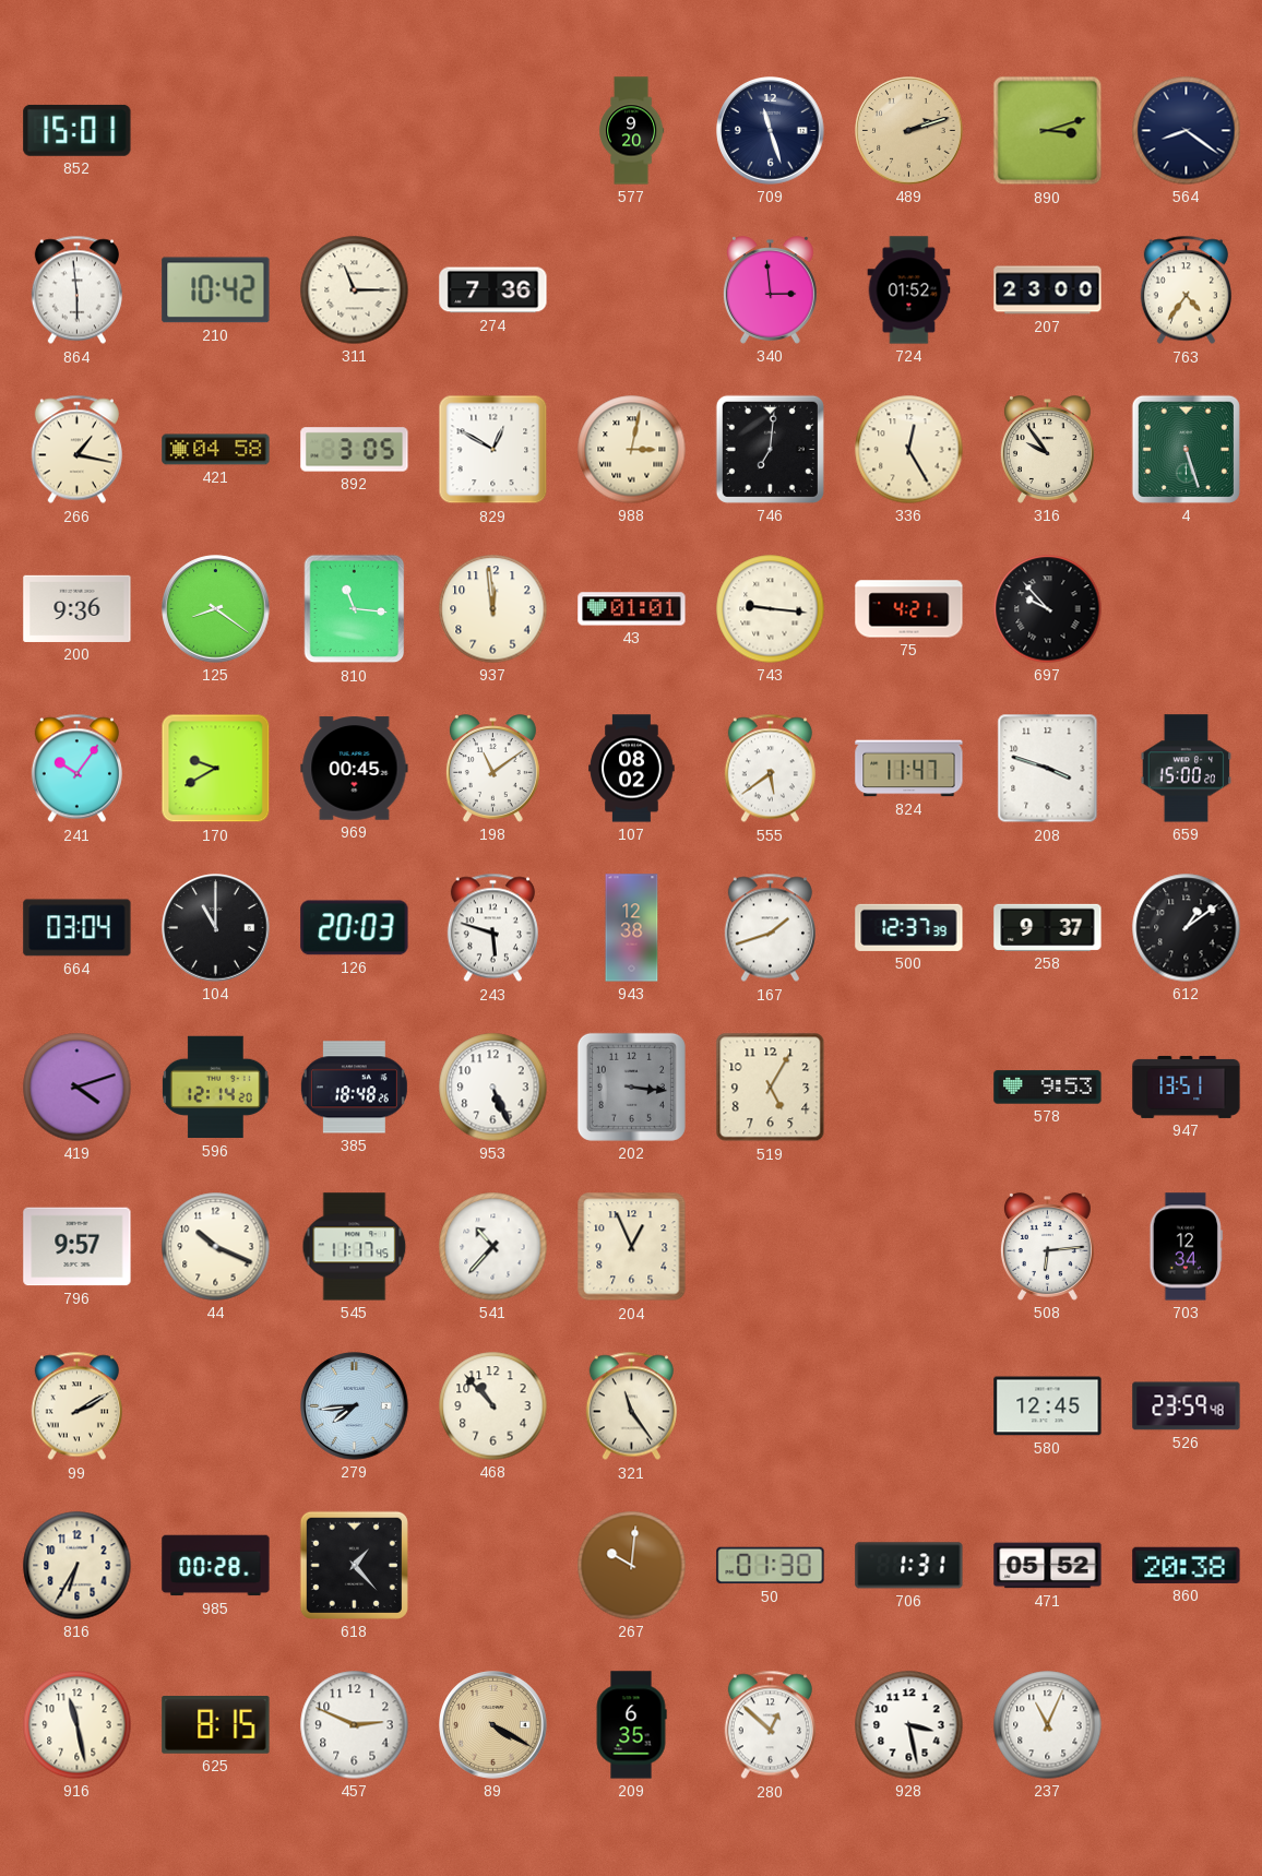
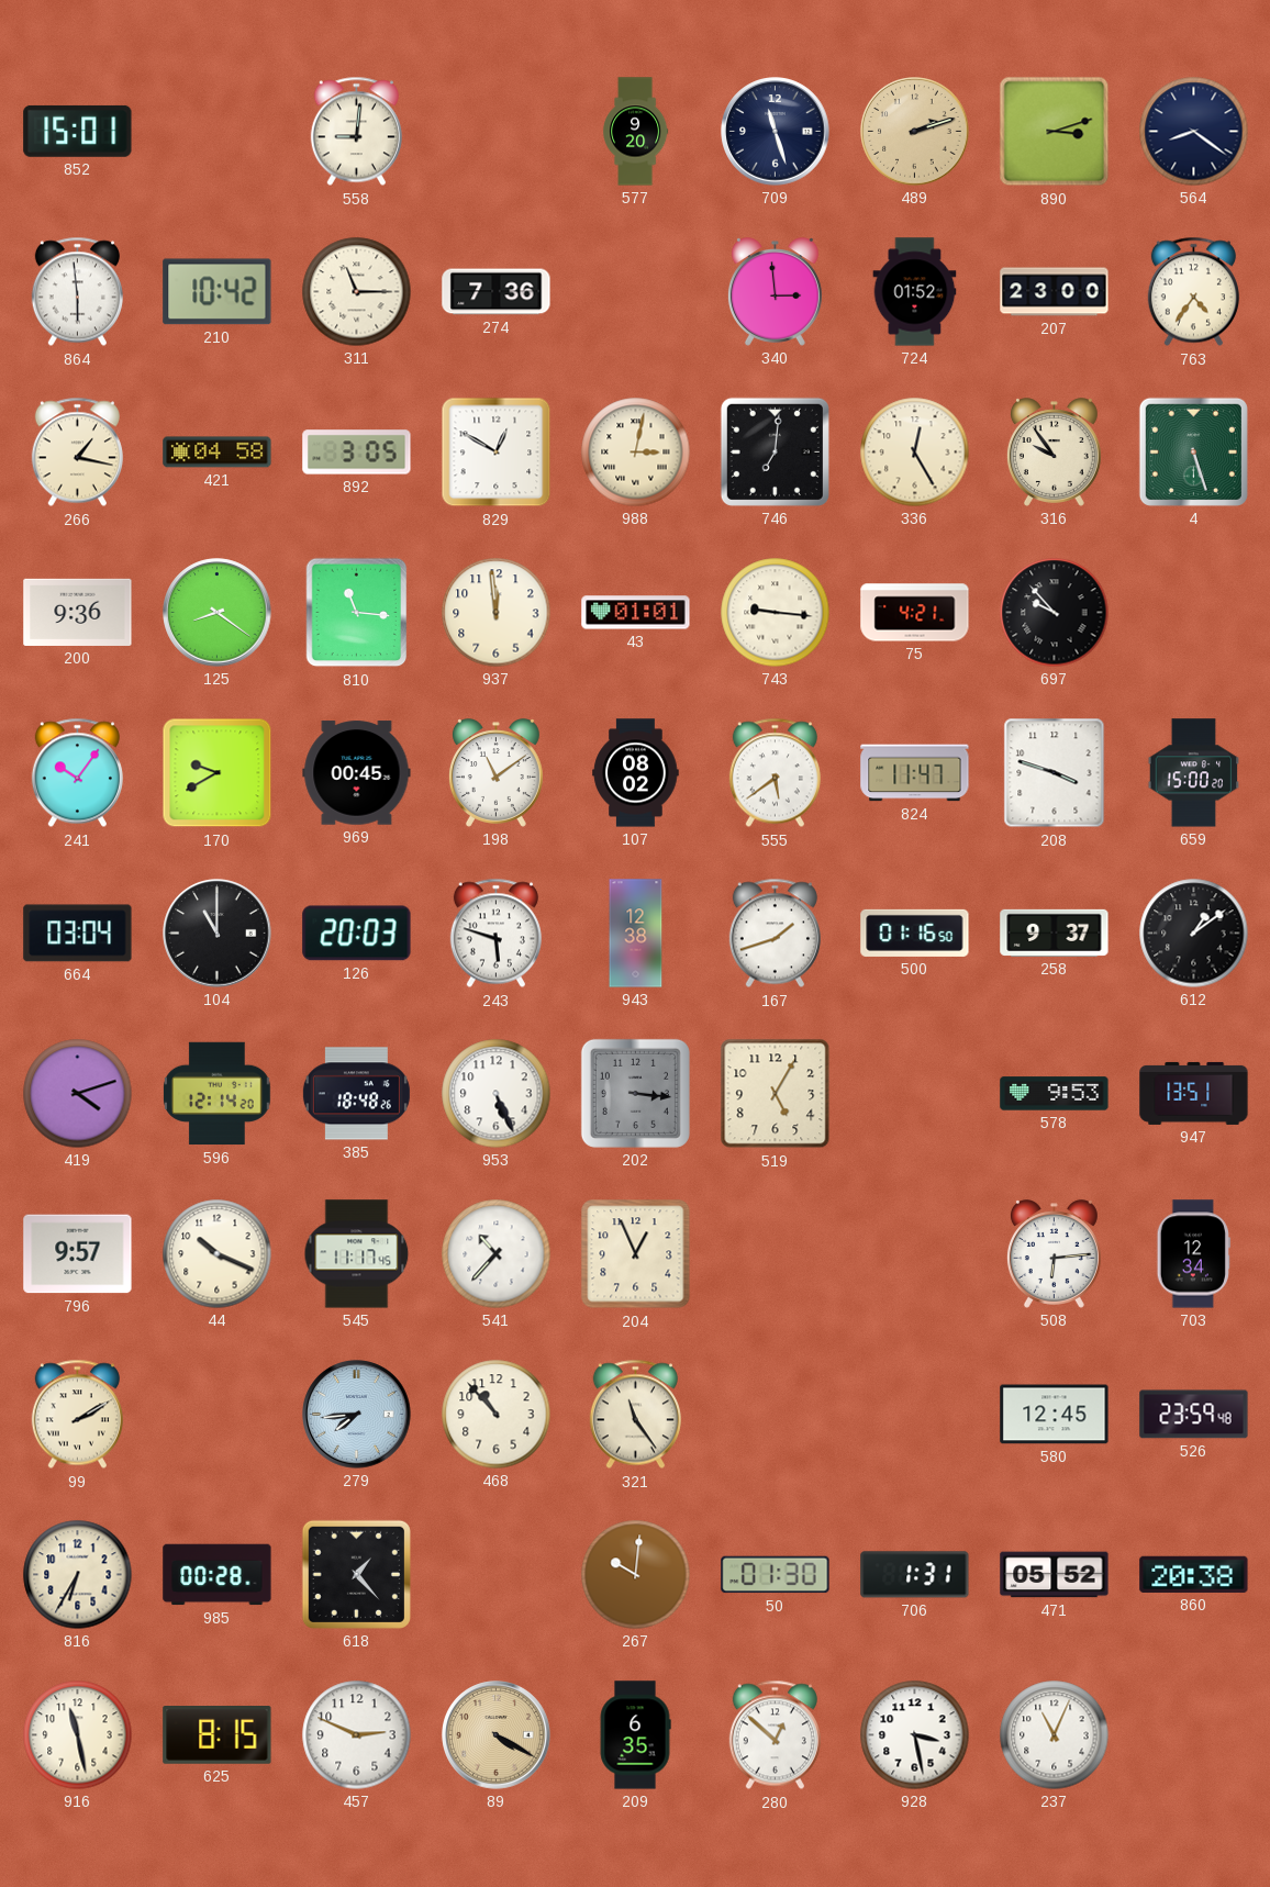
558: none -> 9:01
500: 12:37 -> 01:16
